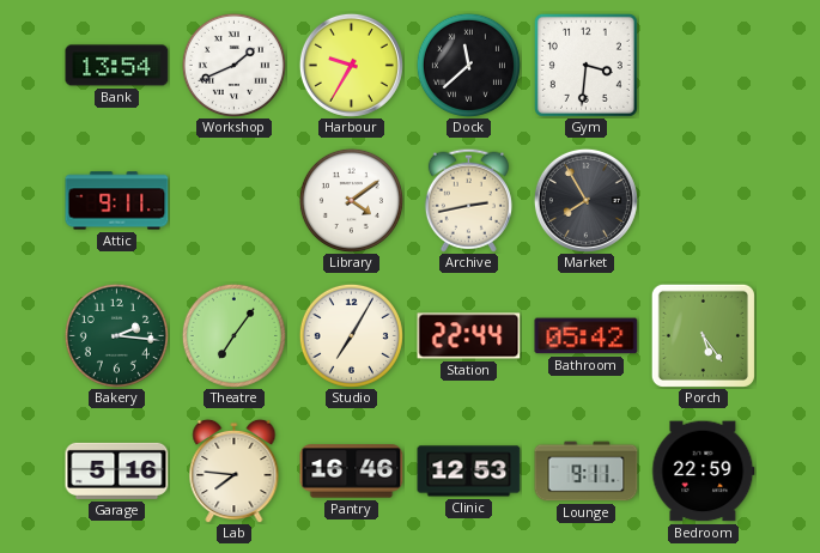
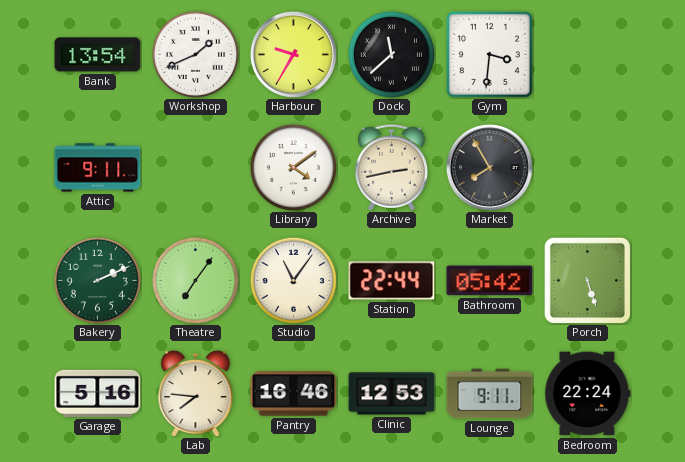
Bakery: 2:16 -> 2:11
Studio: 7:05 -> 11:06
Porch: 5:24 -> 5:27
Bedroom: 22:59 -> 22:24
